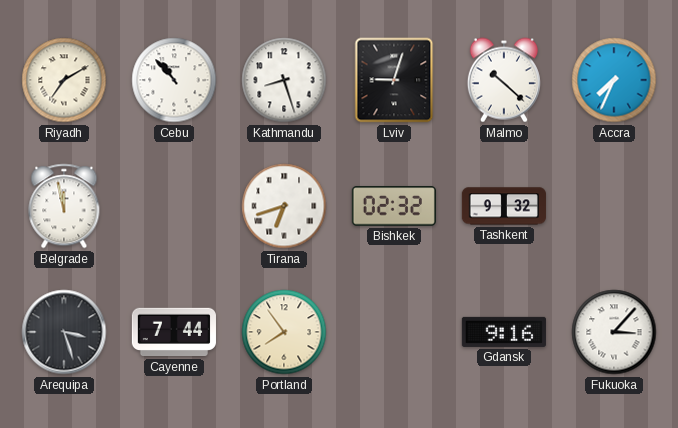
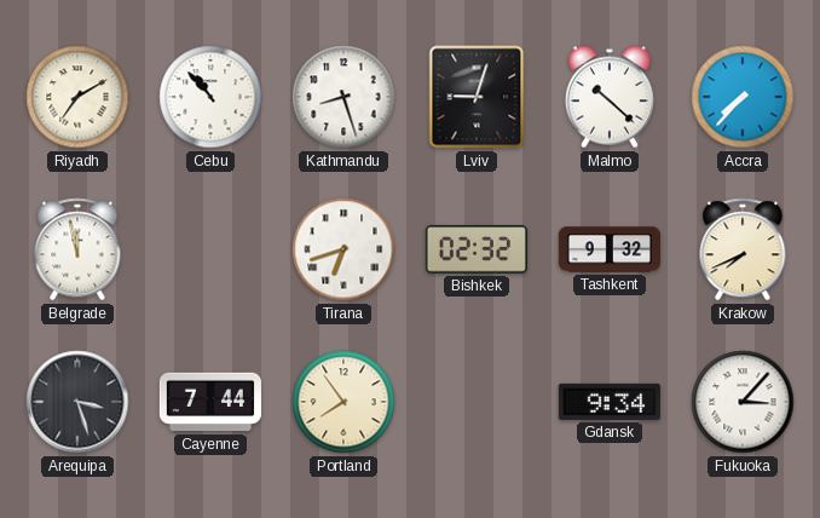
Accra: 7:34 -> 7:37
Krakow: none -> 7:41
Gdansk: 9:16 -> 9:34
